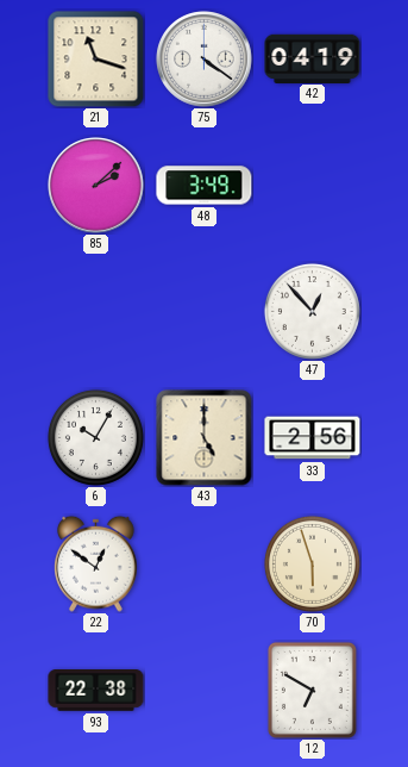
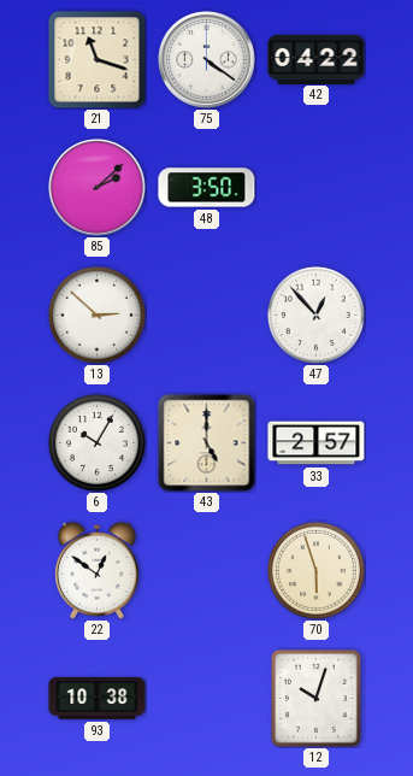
42: 04:19 -> 04:22
48: 3:49 -> 3:50
13: none -> 2:52
33: 2:56 -> 2:57
93: 22:38 -> 10:38
12: 6:50 -> 10:03
